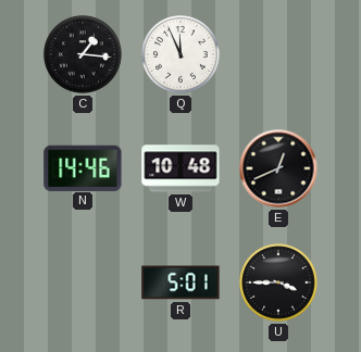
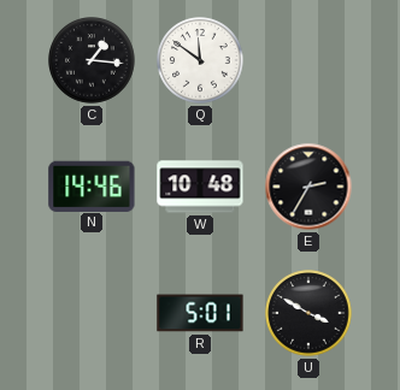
Q: 11:56 -> 11:51
E: 12:41 -> 2:35
U: 3:45 -> 3:50
